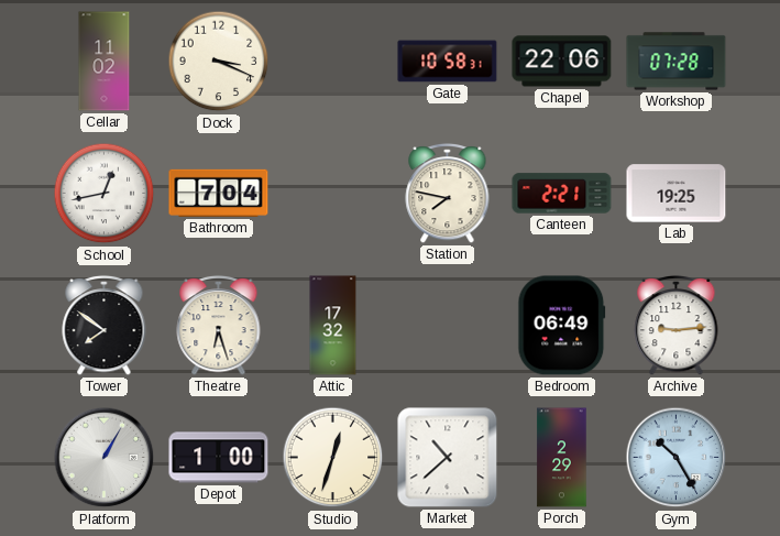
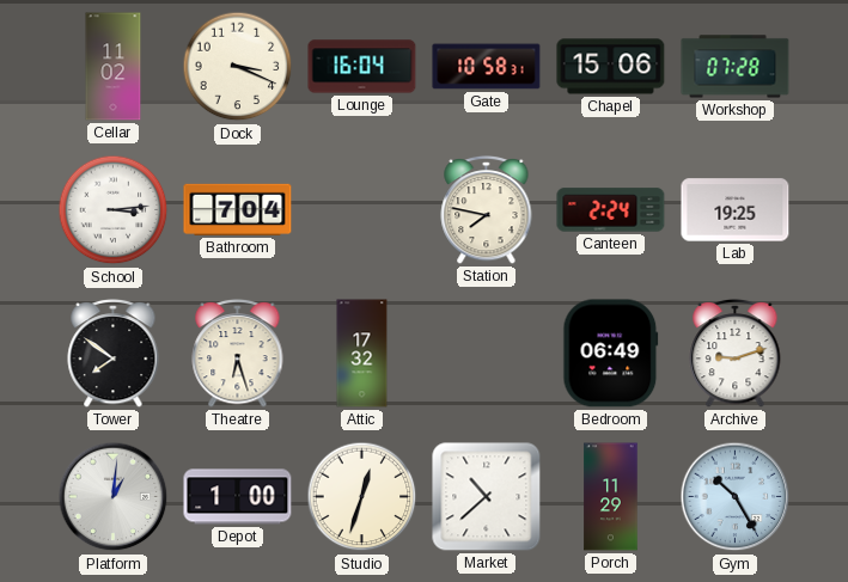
Lounge: none -> 16:04
Chapel: 22:06 -> 15:06
School: 12:43 -> 3:14
Canteen: 2:21 -> 2:24
Archive: 9:14 -> 9:12
Platform: 1:05 -> 1:01
Porch: 2:29 -> 11:29
